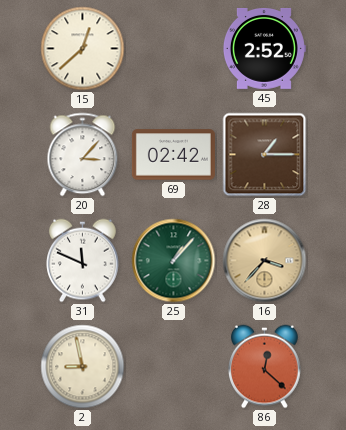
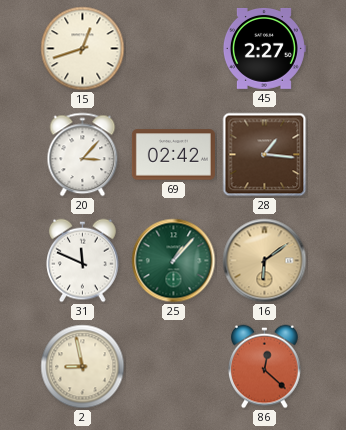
15: 12:38 -> 12:42
45: 2:52 -> 2:27
28: 1:15 -> 1:16
16: 3:37 -> 6:09
